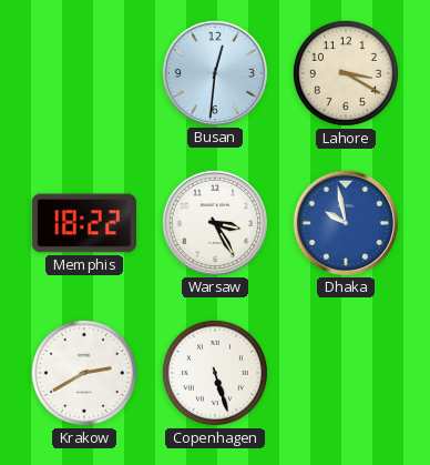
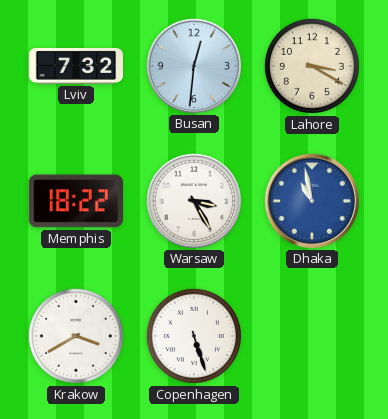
Lviv: none -> 7:32
Dhaka: 9:58 -> 10:58
Krakow: 2:40 -> 3:40
